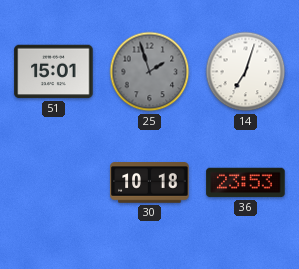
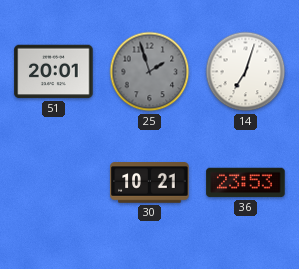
51: 15:01 -> 20:01
30: 10:18 -> 10:21
